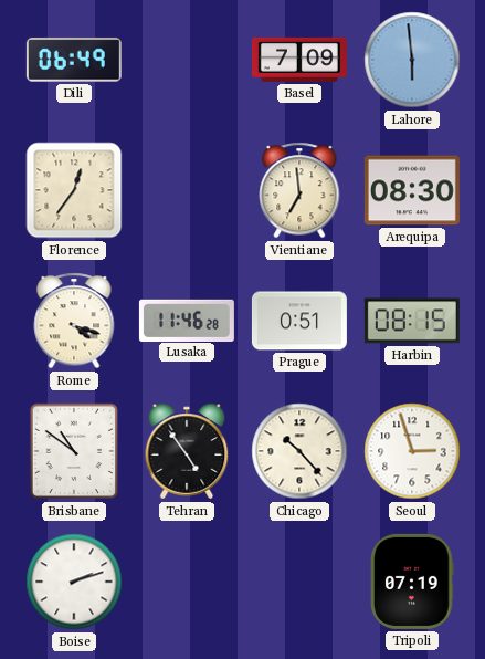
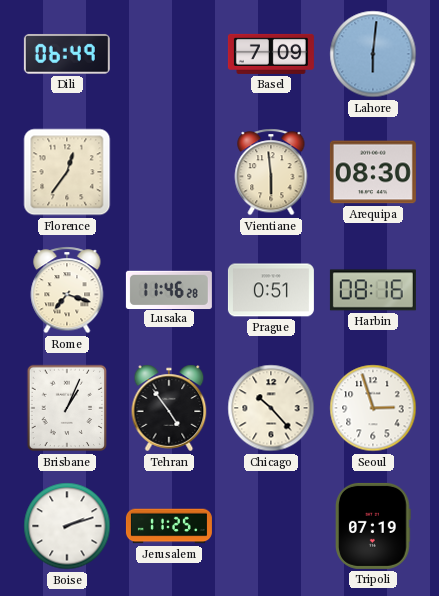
Lahore: 5:59 -> 6:01
Vientiane: 6:59 -> 5:59
Rome: 4:18 -> 7:18
Harbin: 08:15 -> 08:16
Brisbane: 10:51 -> 1:04
Jerusalem: none -> 11:25
